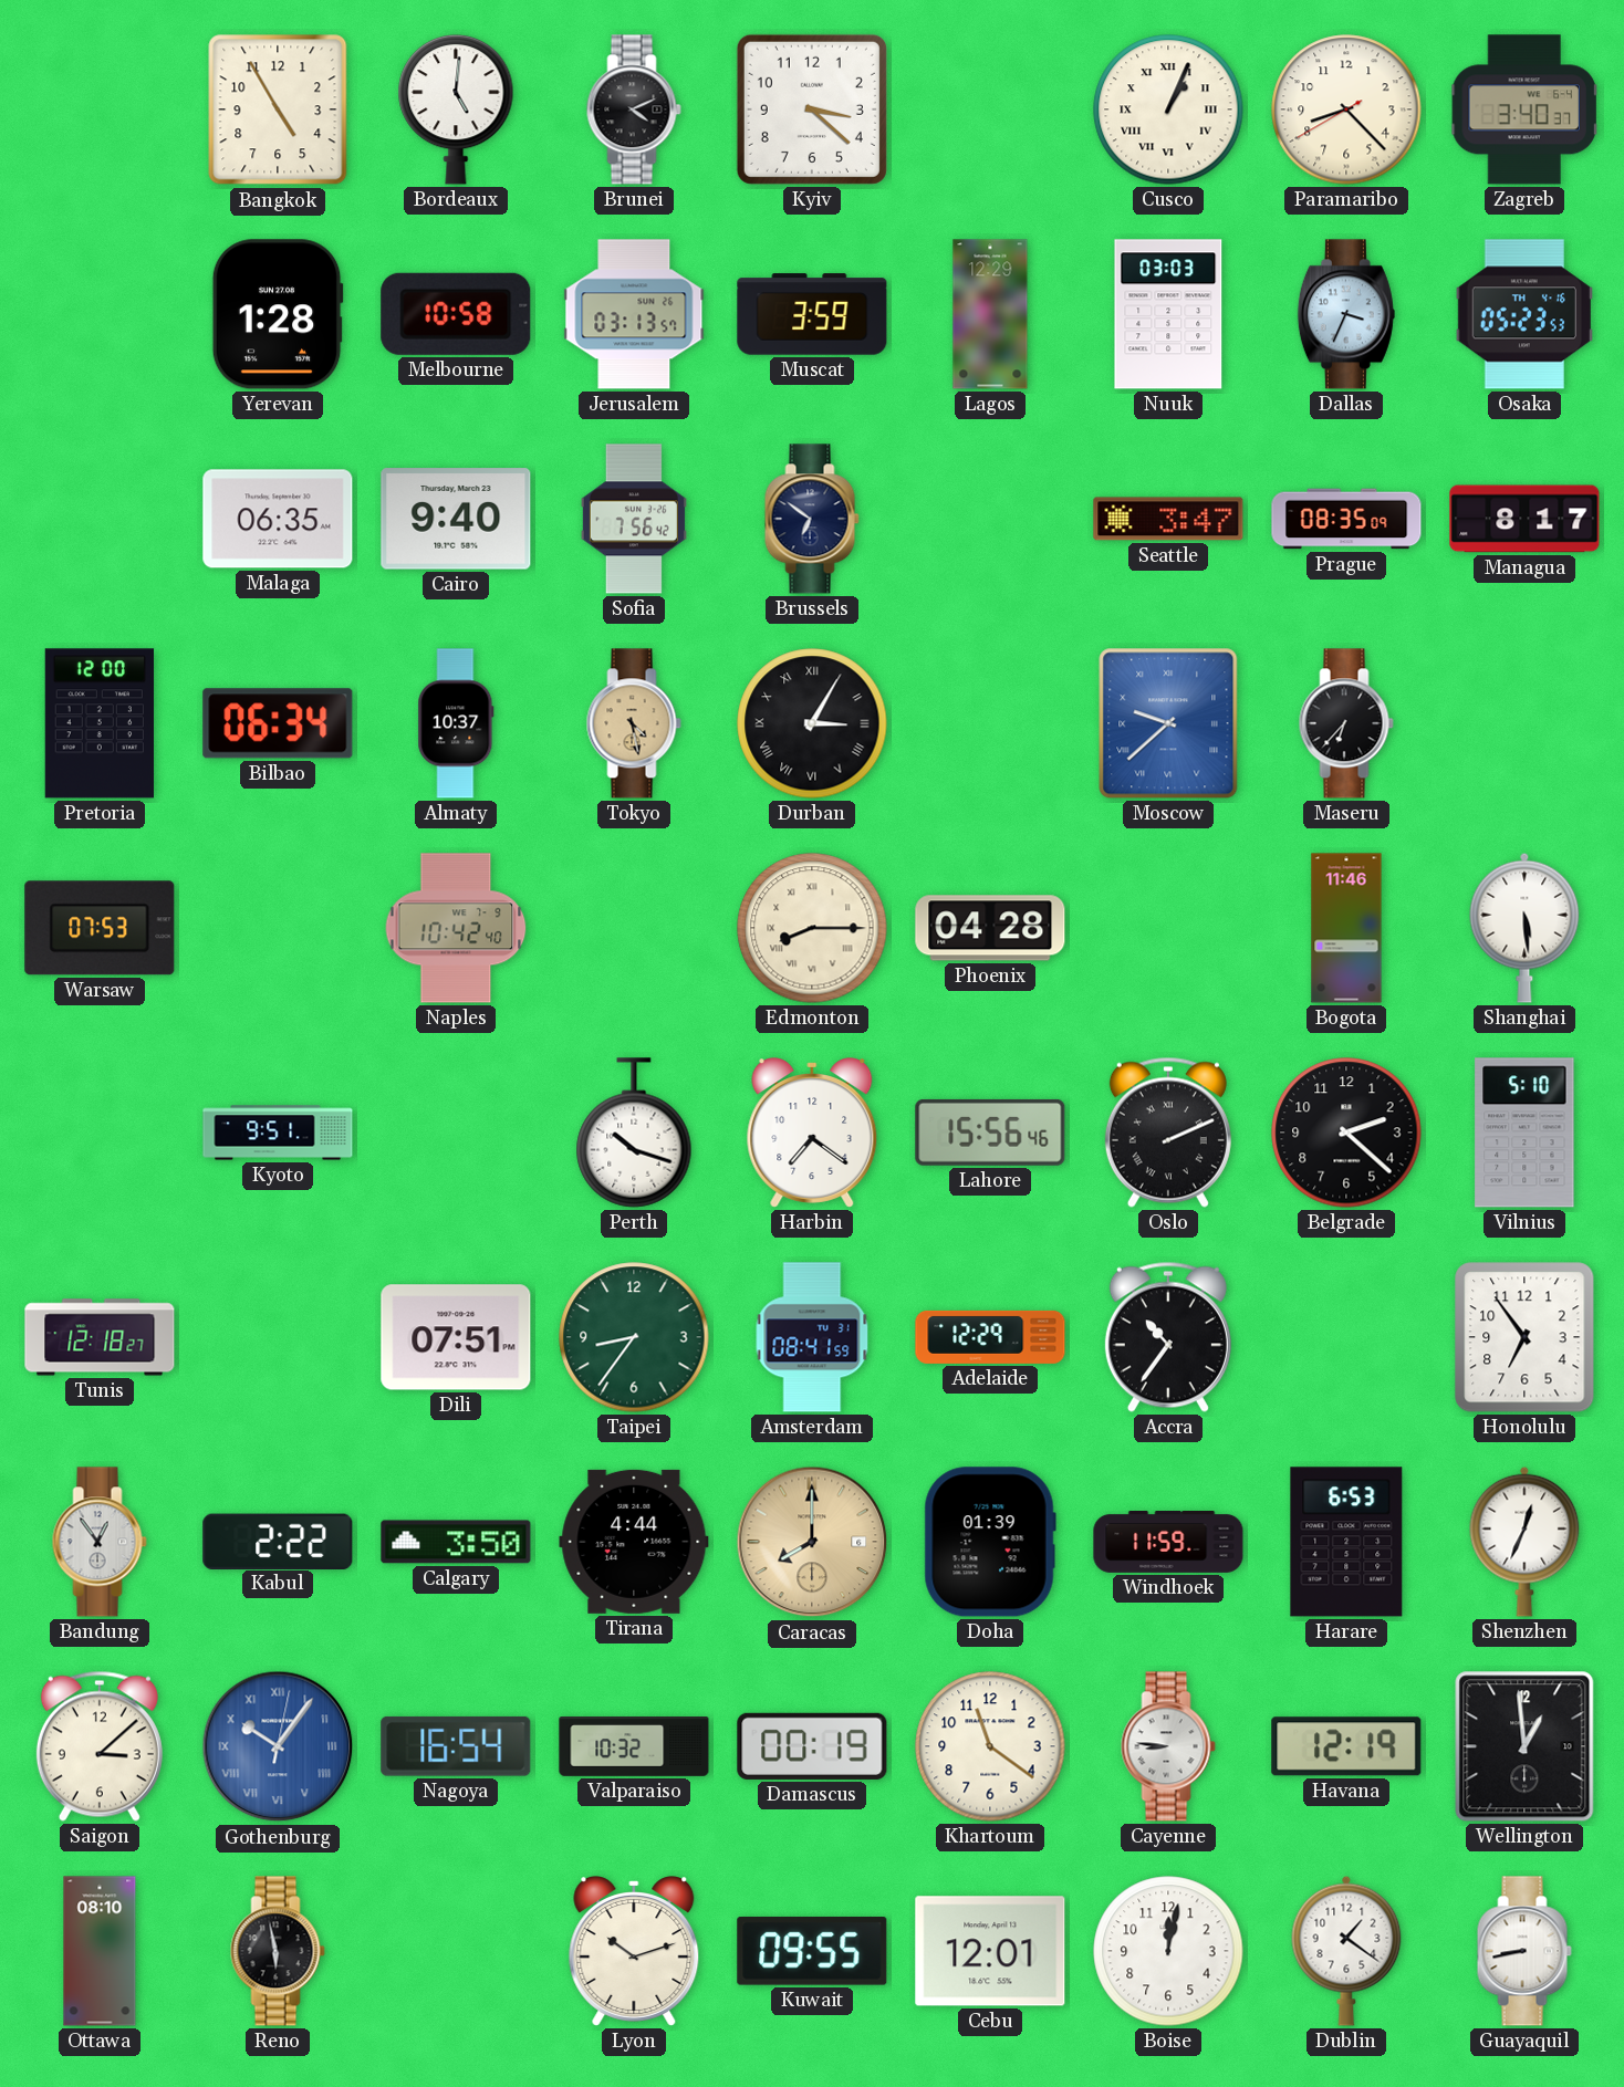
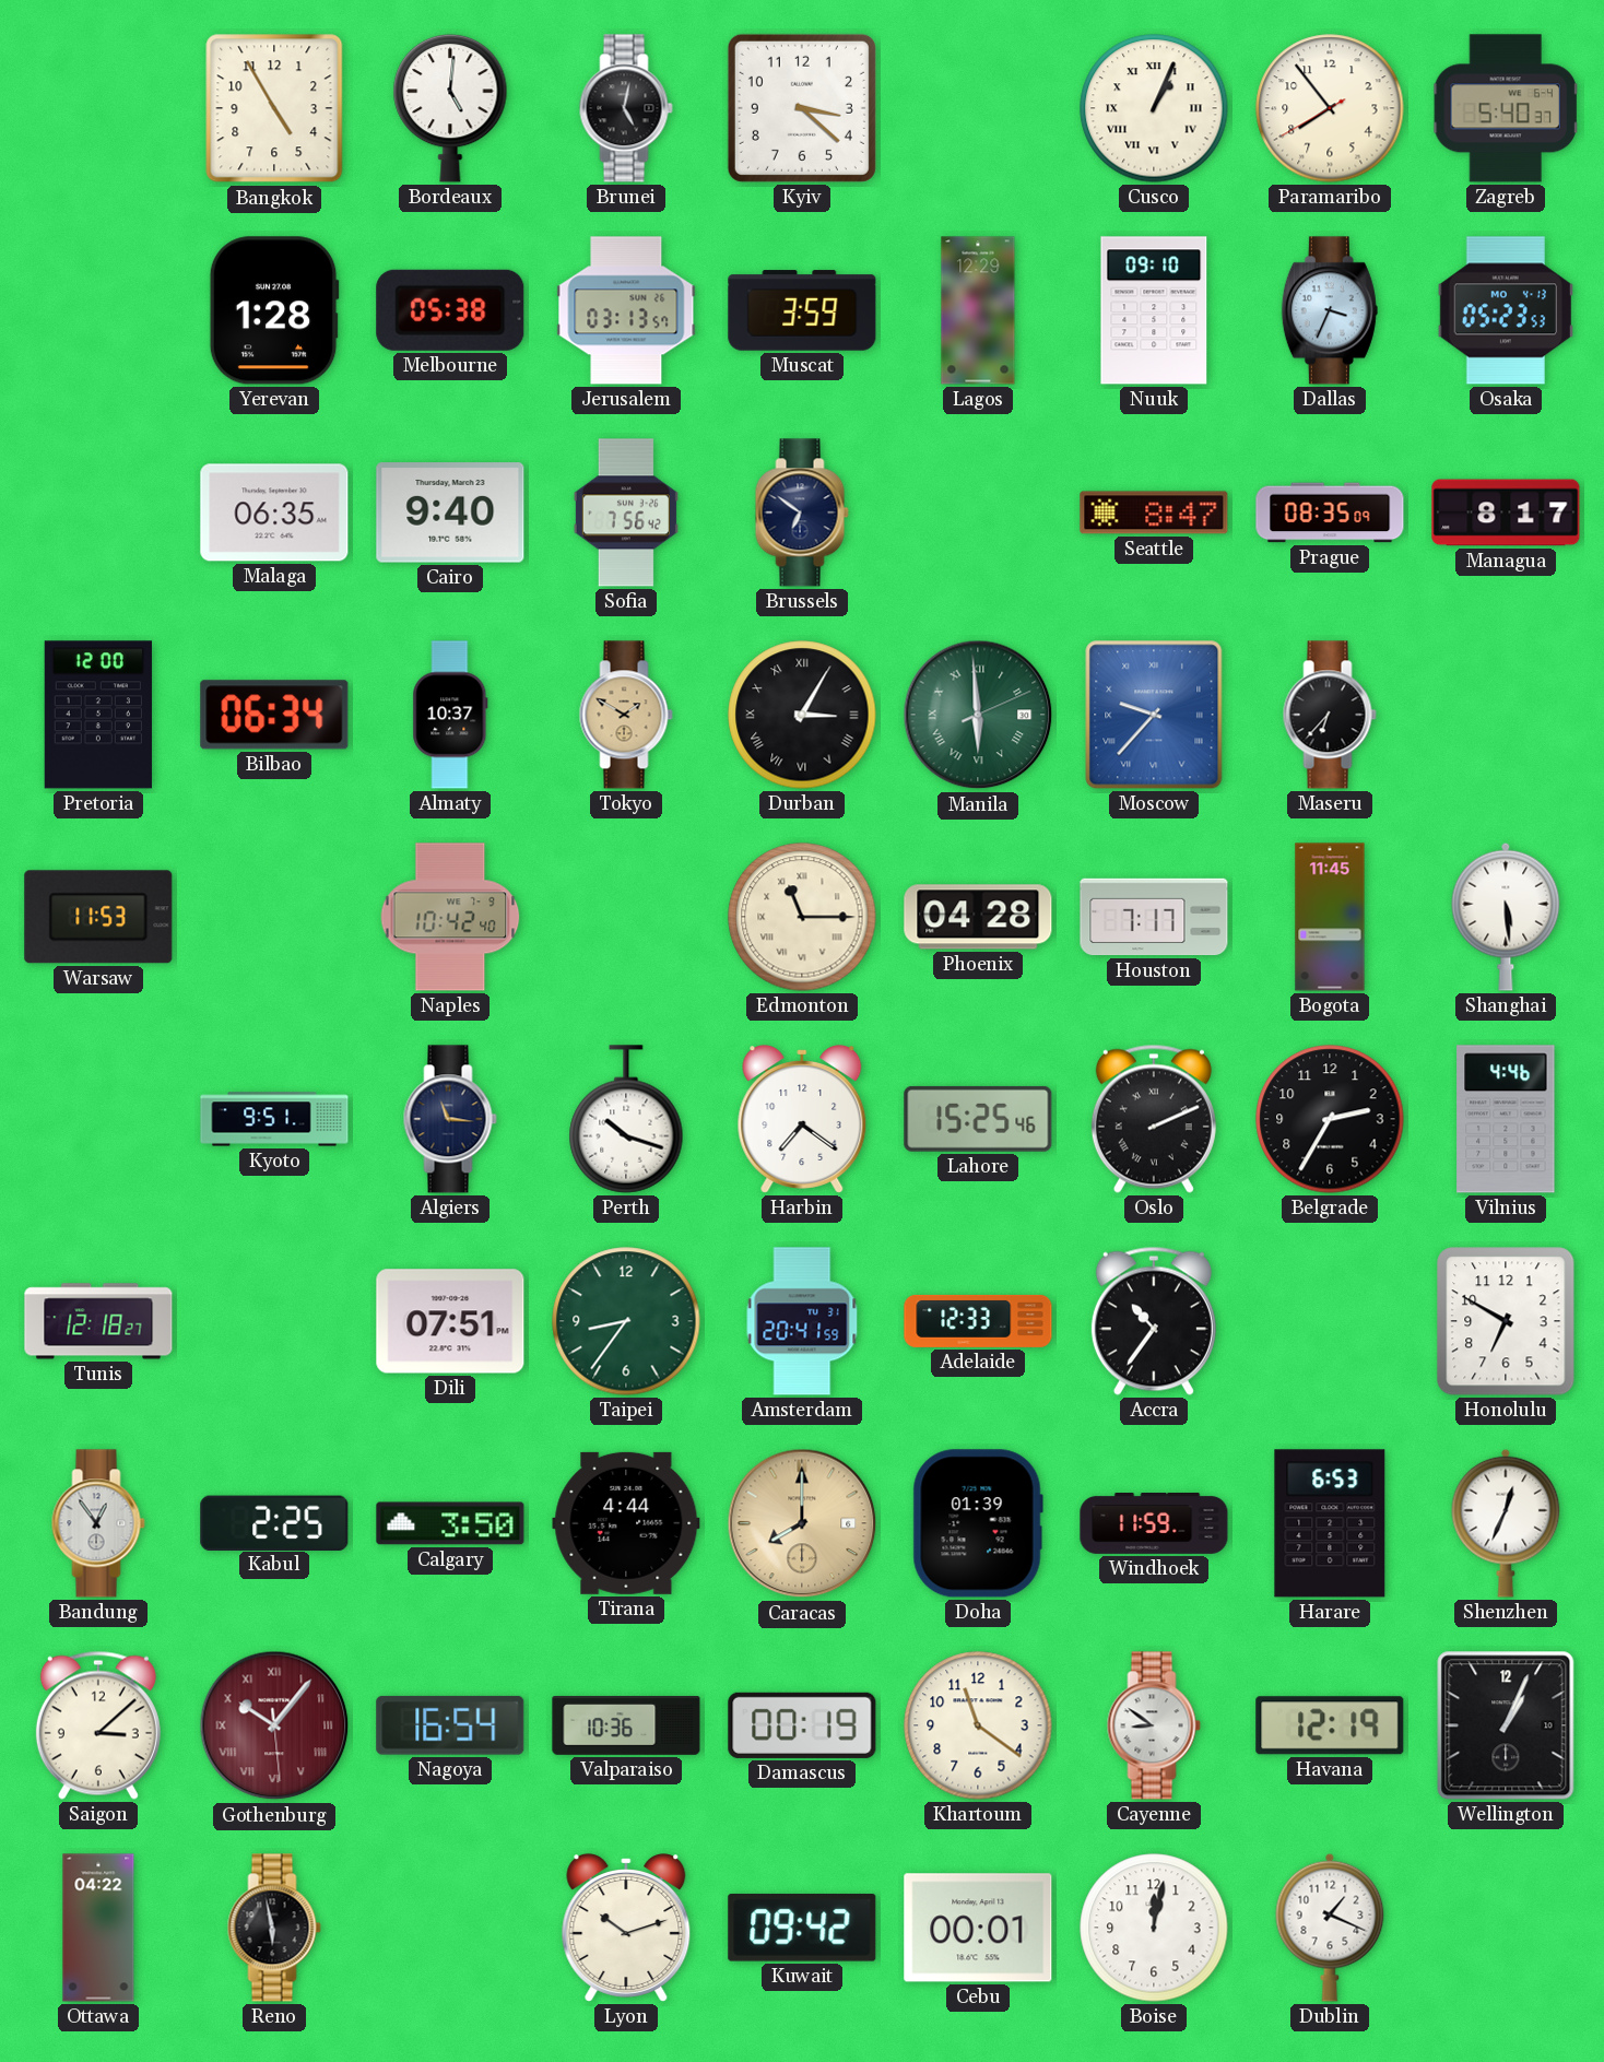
Brunei: 4:11 -> 5:02
Paramaribo: 8:22 -> 7:53
Zagreb: 3:40 -> 5:40
Melbourne: 10:58 -> 05:38
Nuuk: 03:03 -> 09:10
Osaka date: TH 4-16 -> MO 4-13
Seattle: 3:47 -> 8:47
Tokyo: 4:28 -> 1:50
Manila: none -> 5:59
Moscow: 9:38 -> 9:37
Warsaw: 07:53 -> 11:53
Edmonton: 8:15 -> 11:15
Houston: none -> 7:17
Bogota: 11:46 -> 11:45
Algiers: none -> 11:16
Lahore: 15:56 -> 15:25
Belgrade: 2:22 -> 2:35
Vilnius: 5:10 -> 4:46
Amsterdam: 08:41 -> 20:41
Adelaide: 12:29 -> 12:33
Honolulu: 6:54 -> 6:50
Kabul: 2:22 -> 2:25
Gothenburg: 10:06:02 -> 10:06:29
Gothenburg dial: blue -> burgundy
Valparaiso: 10:32 -> 10:36
Cayenne: 8:46 -> 8:51
Wellington: 12:59 -> 1:04
Ottawa: 08:10 -> 04:22
Kuwait: 09:55 -> 09:42
Cebu: 12:01 -> 00:01
Dublin: 1:21 -> 1:19
Guayaquil: 8:43 -> none
